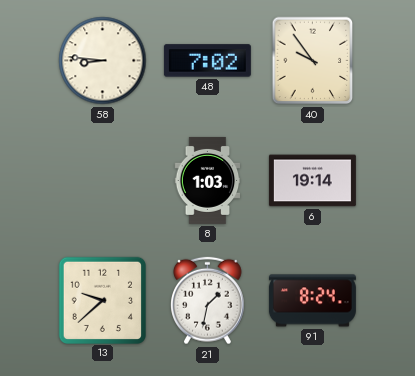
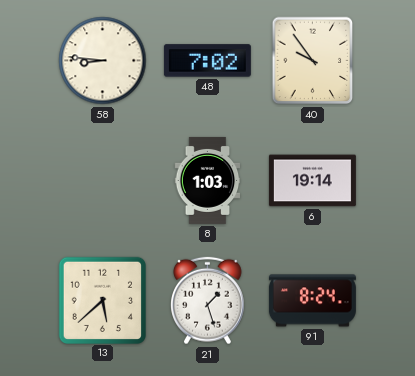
13: 9:38 -> 5:38
21: 1:32 -> 1:27
